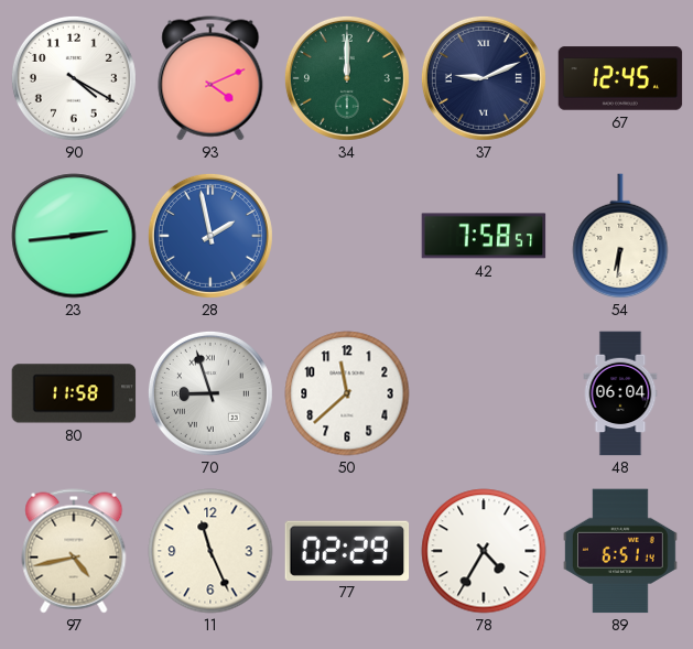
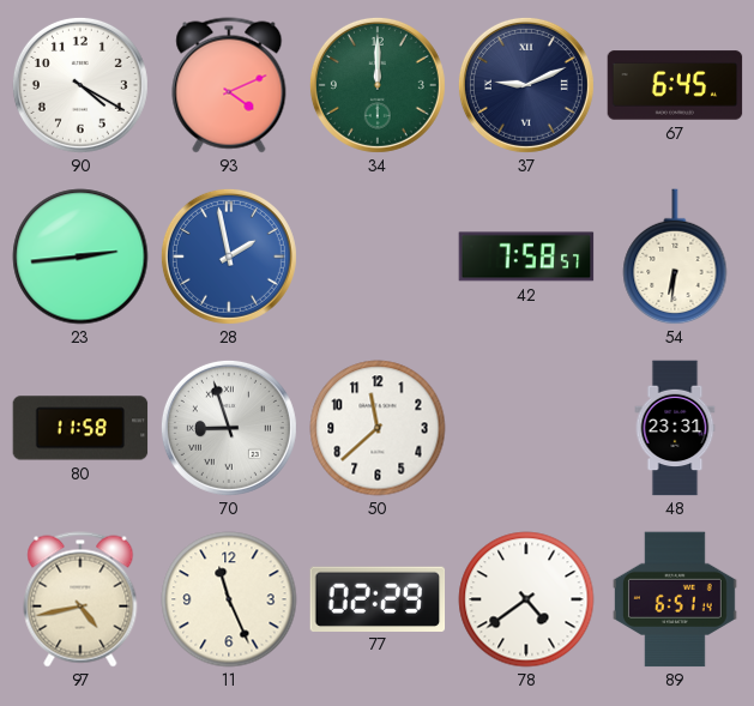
67: 12:45 -> 6:45
48: 06:04 -> 23:31
78: 4:35 -> 4:39
